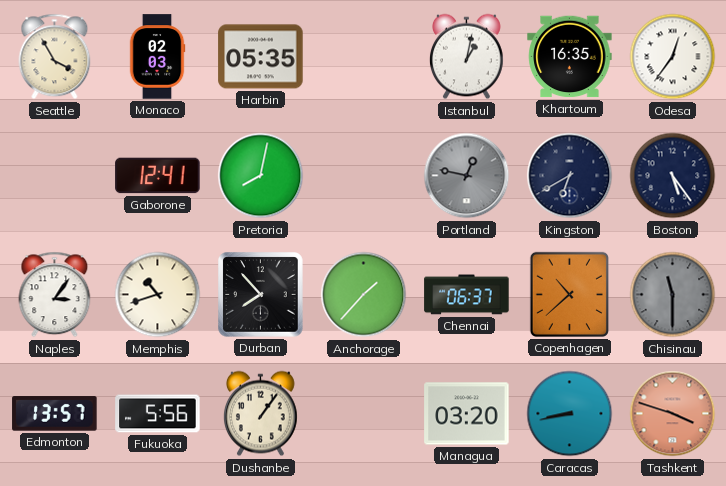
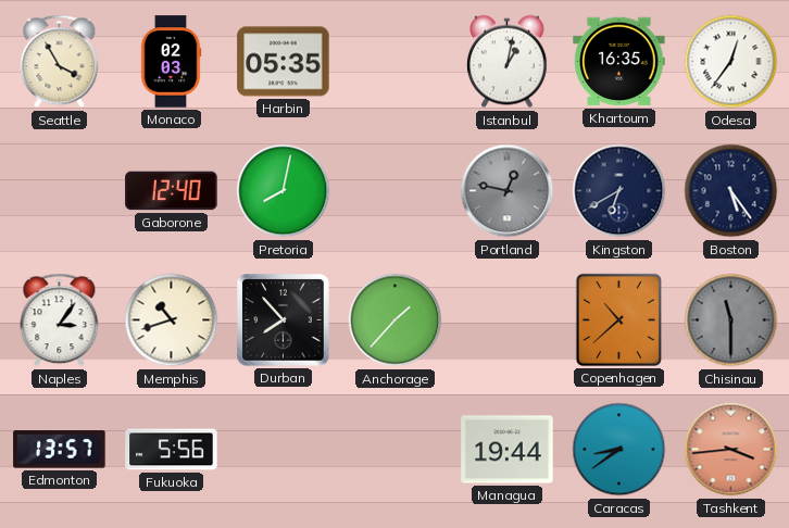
Gaborone: 12:41 -> 12:40
Chennai: 06:37 -> none
Dushanbe: 1:06 -> none
Managua: 03:20 -> 19:44
Caracas: 8:43 -> 8:39
Tashkent: 3:48 -> 3:44
